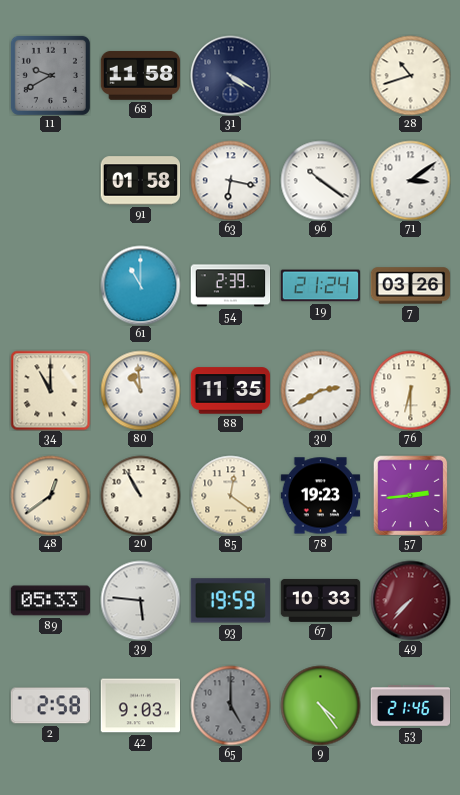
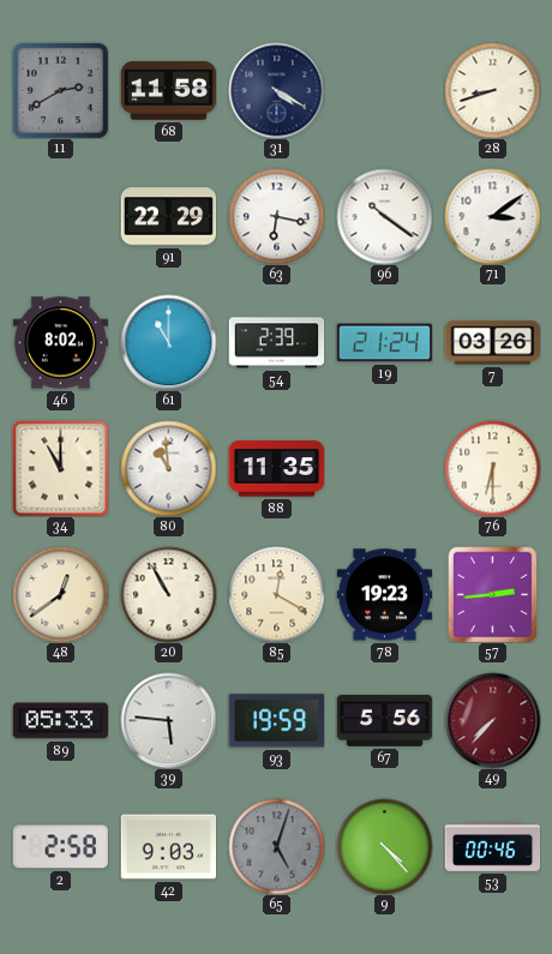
11: 9:40 -> 2:40
28: 10:42 -> 8:42
91: 01:58 -> 22:29
46: none -> 8:02
30: 2:40 -> none
85: 12:21 -> 12:20
67: 10:33 -> 5:56
65: 5:00 -> 5:03
9: 4:24 -> 4:23
53: 21:46 -> 00:46
